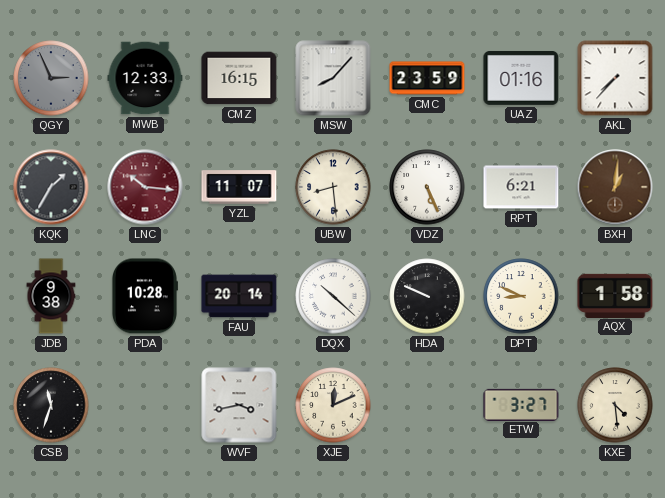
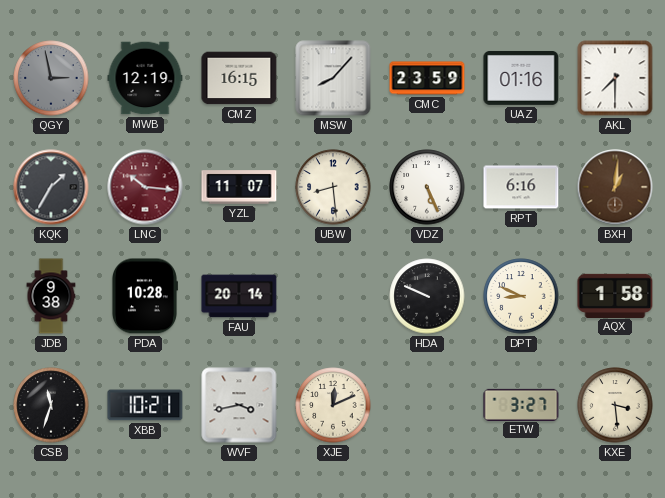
QGY: 2:56 -> 2:58
MWB: 12:33 -> 12:19
AKL: 7:37 -> 7:30
RPT: 6:21 -> 6:16
DQX: 10:22 -> none
XBB: none -> 10:21
KXE: 4:29 -> 3:29
